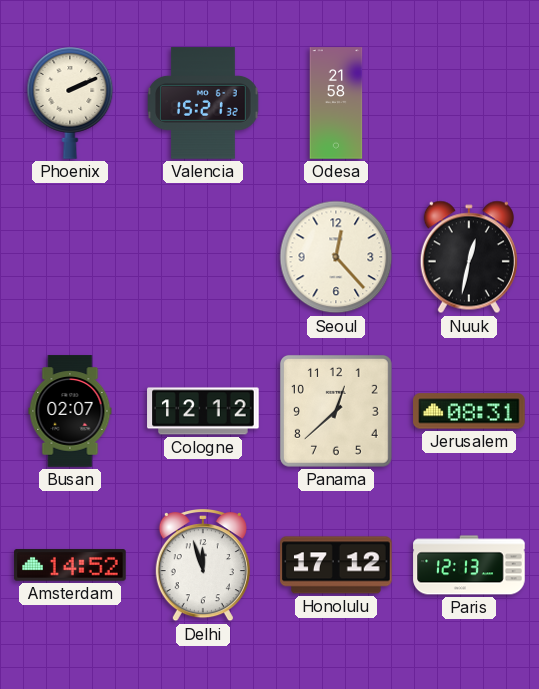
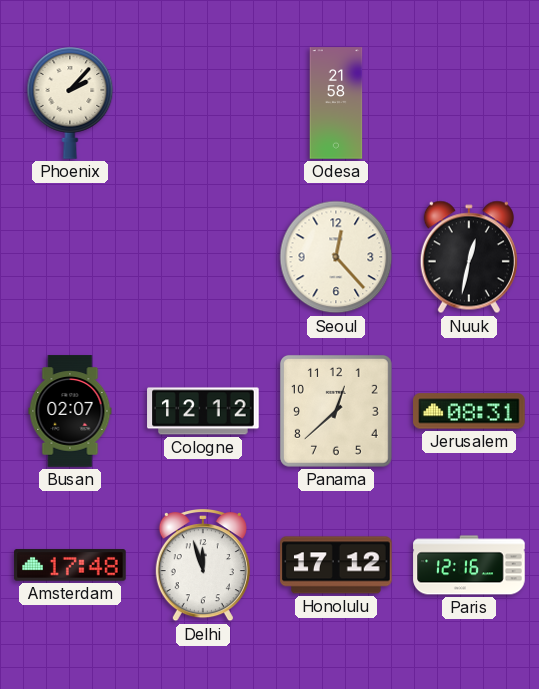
Phoenix: 2:11 -> 2:07
Valencia: 15:21 -> none
Amsterdam: 14:52 -> 17:48
Paris: 12:13 -> 12:16
